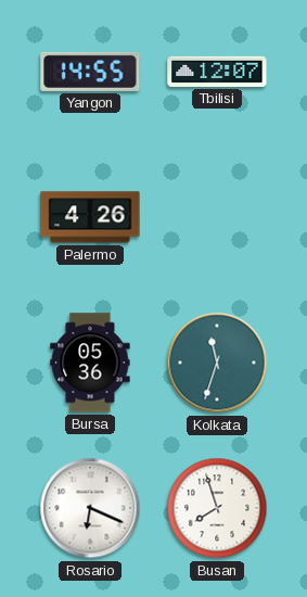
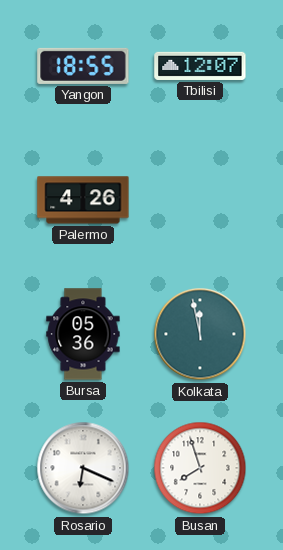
Yangon: 14:55 -> 18:55
Kolkata: 11:33 -> 11:58
